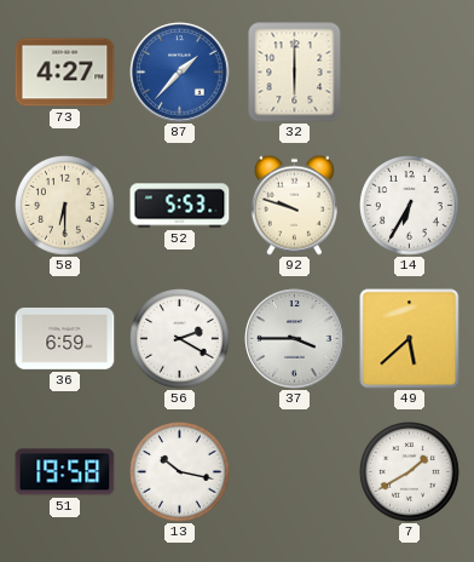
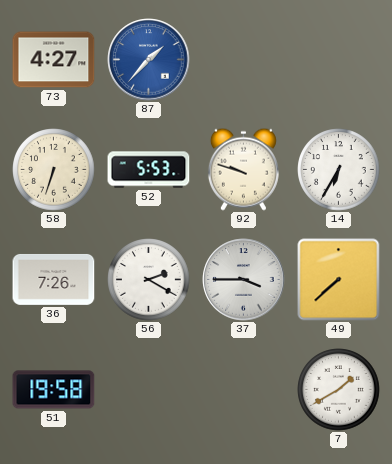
32: 6:00 -> none
58: 6:30 -> 6:33
36: 6:59 -> 7:26
49: 5:38 -> 7:38
13: 10:17 -> none
